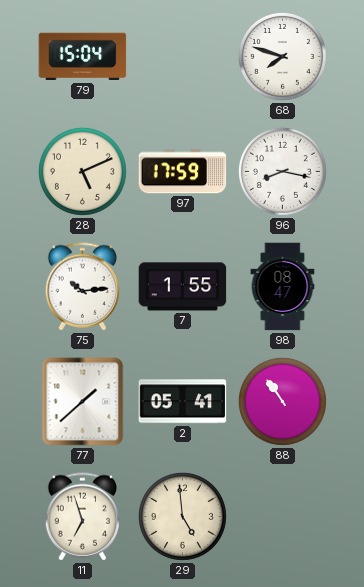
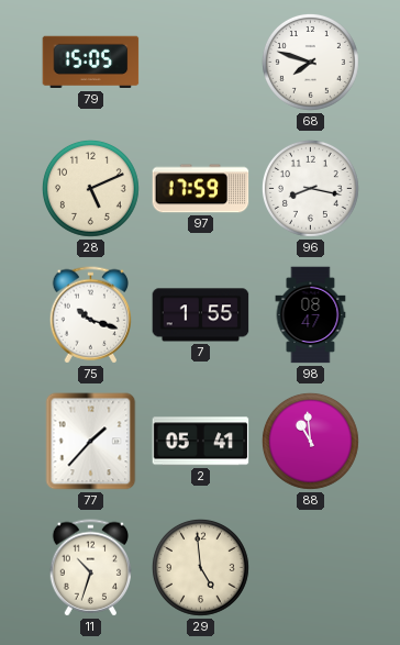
79: 15:04 -> 15:05
75: 10:14 -> 10:18
77: 1:38 -> 1:37
88: 10:54 -> 10:59
11: 6:57 -> 10:33
